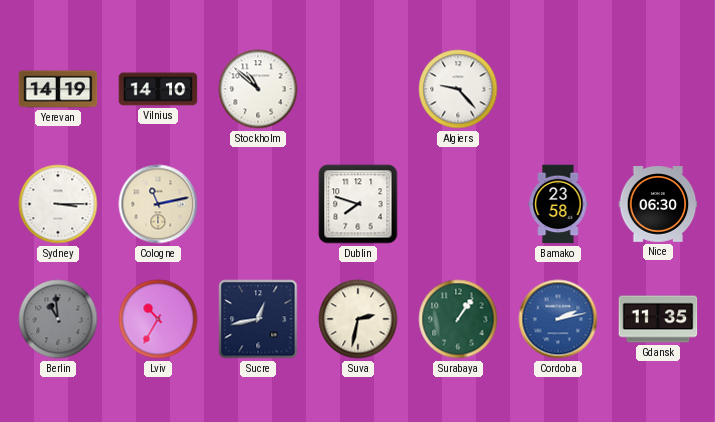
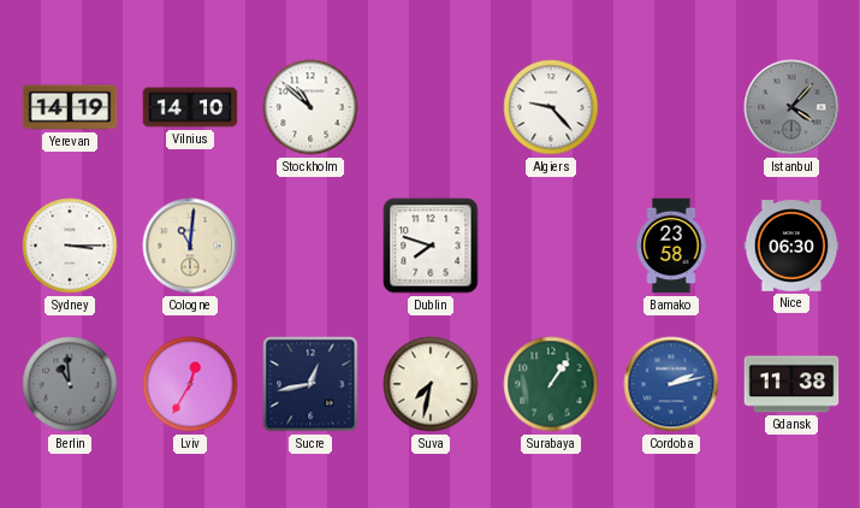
Istanbul: none -> 4:07
Cologne: 11:13 -> 11:01
Lviv: 10:35 -> 12:35
Suva: 2:32 -> 7:32
Gdansk: 11:35 -> 11:38
